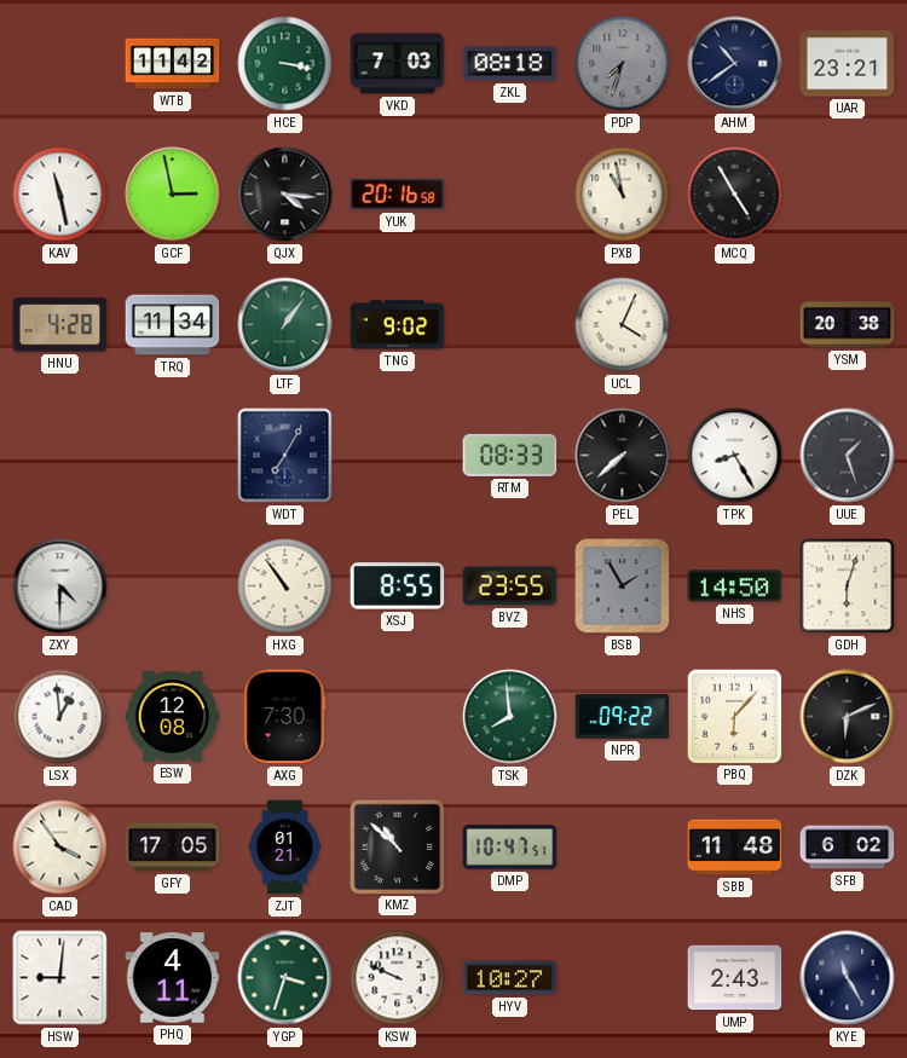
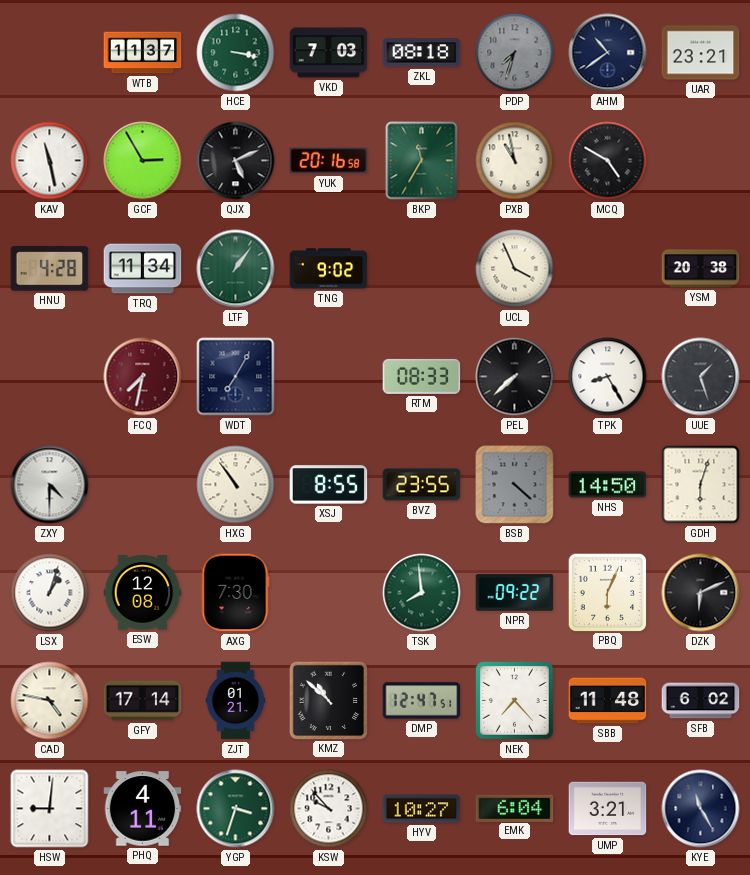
WTB: 11:42 -> 11:37
GCF: 2:58 -> 2:55
QJX: 4:16 -> 5:11
BKP: none -> 11:35
MCQ: 4:55 -> 4:50
UCL: 4:04 -> 3:56
FCQ: none -> 7:32
BSB: 1:55 -> 4:22
LSX: 12:59 -> 1:03
PBQ: 6:07 -> 6:04
CAD: 3:54 -> 4:47
GFY: 17:05 -> 17:14
DMP: 10:47 -> 12:47
NEK: none -> 7:23
KSW: 9:49 -> 9:53
EMK: none -> 6:04
UMP: 2:43 -> 3:21
